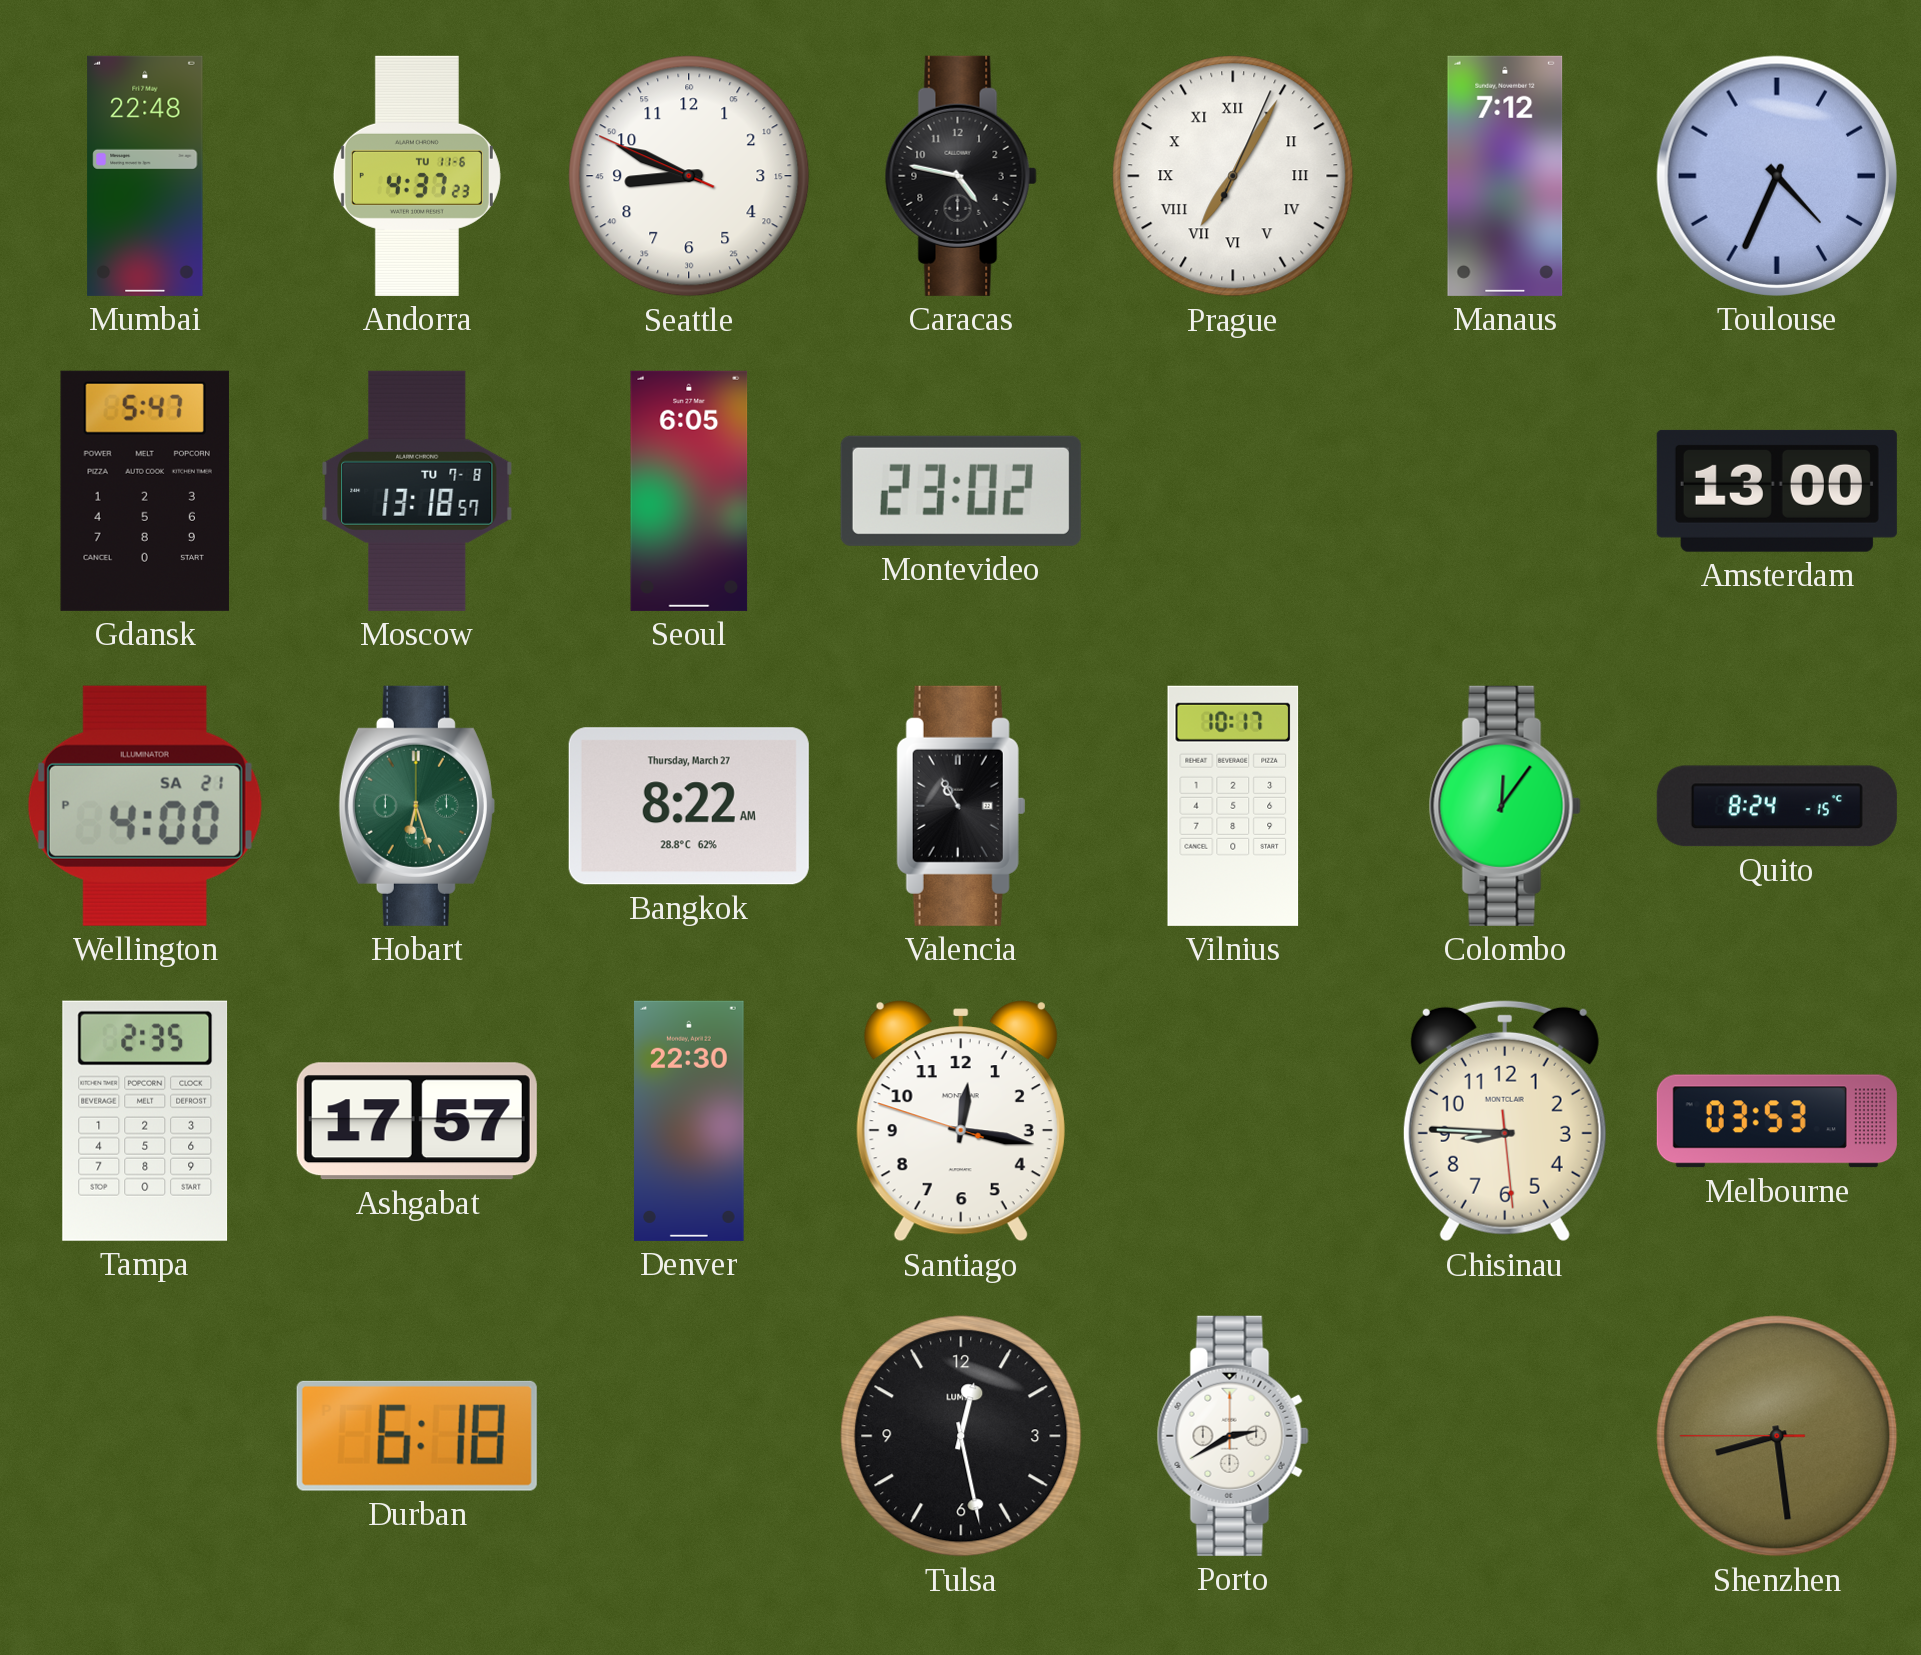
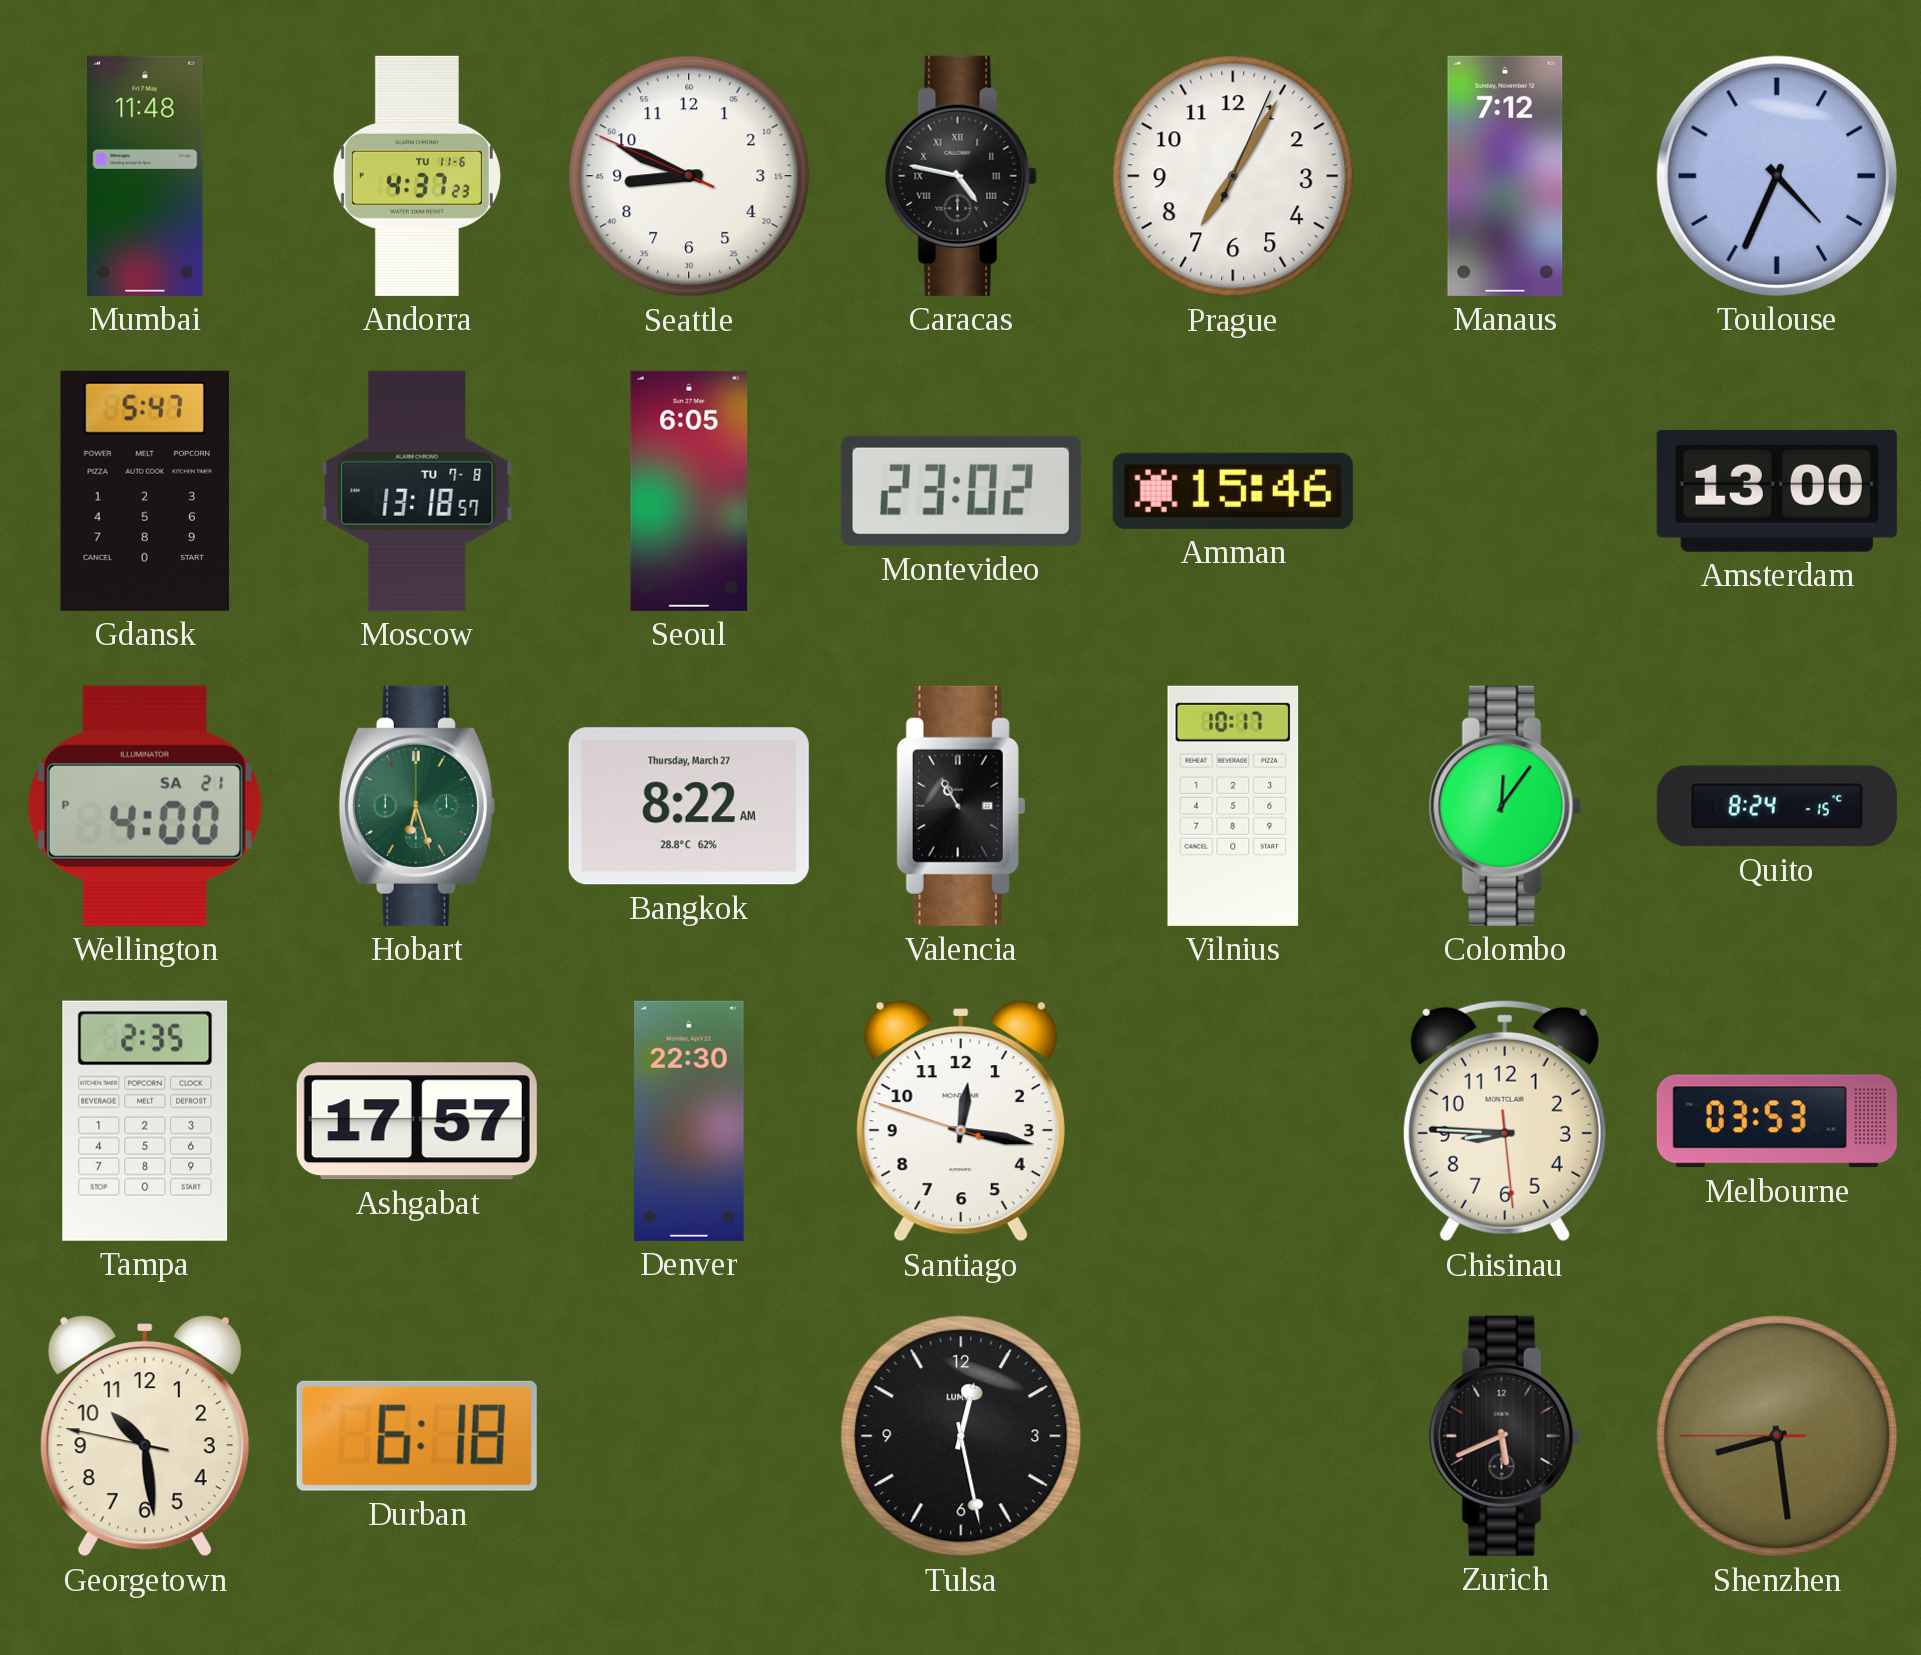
Mumbai: 22:48 -> 11:48
Caracas numerals: Arabic -> Roman
Prague numerals: Roman -> Arabic
Amman: none -> 15:46
Georgetown: none -> 10:28
Porto: 2:40 -> none
Zurich: none -> 5:41
